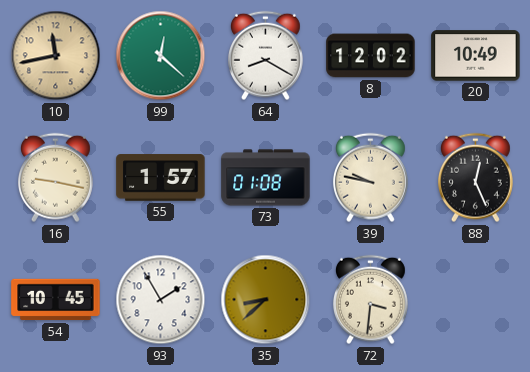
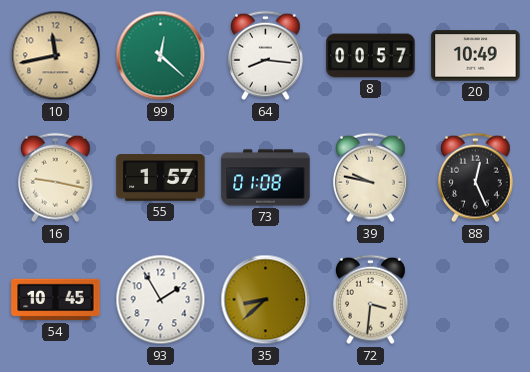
64: 8:20 -> 8:16
8: 12:02 -> 00:57
